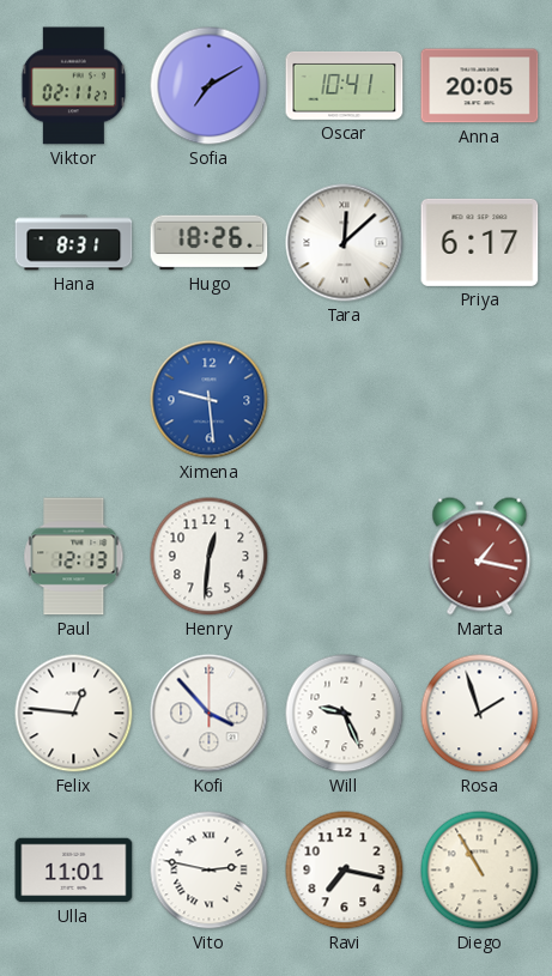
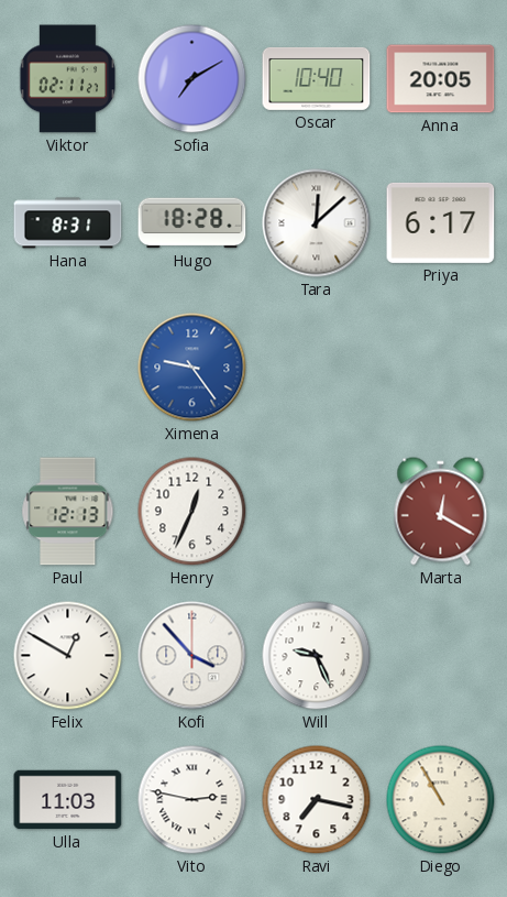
Oscar: 10:41 -> 10:40
Hugo: 18:26 -> 18:28
Ximena: 9:29 -> 9:24
Henry: 12:31 -> 12:34
Marta: 1:17 -> 12:20
Felix: 12:46 -> 12:50
Rosa: 1:57 -> none
Ulla: 11:01 -> 11:03
